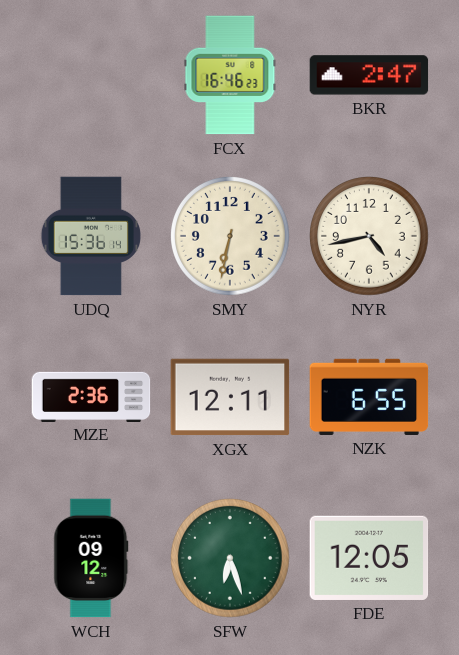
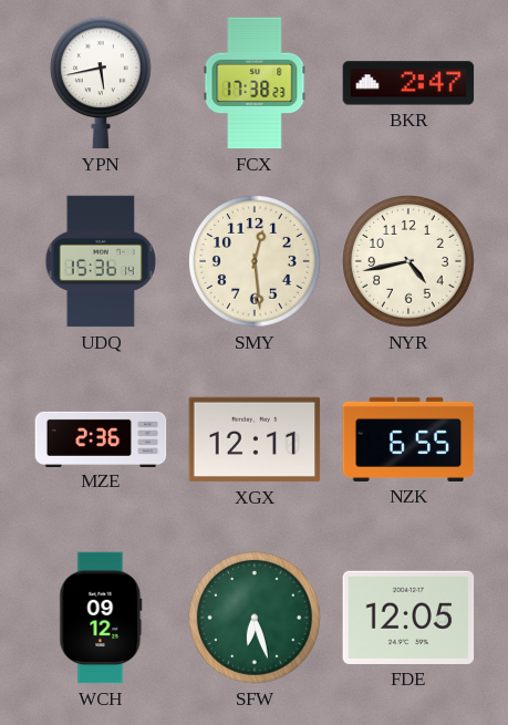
YPN: none -> 5:43
FCX: 16:46 -> 17:38
SMY: 6:32 -> 12:29
